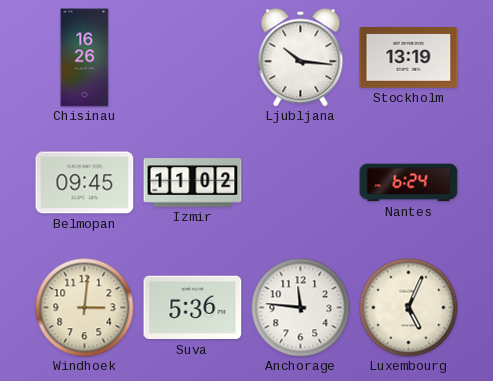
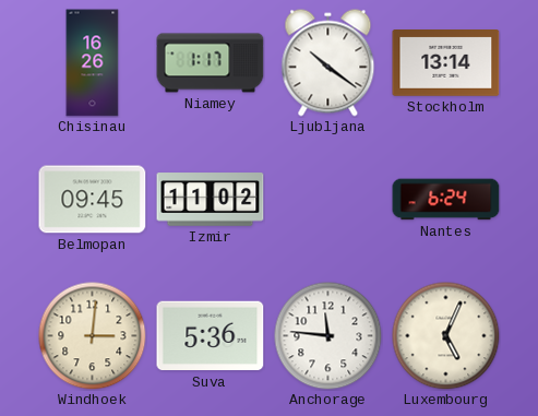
Niamey: none -> 1:17
Ljubljana: 10:16 -> 10:21
Stockholm: 13:19 -> 13:14
